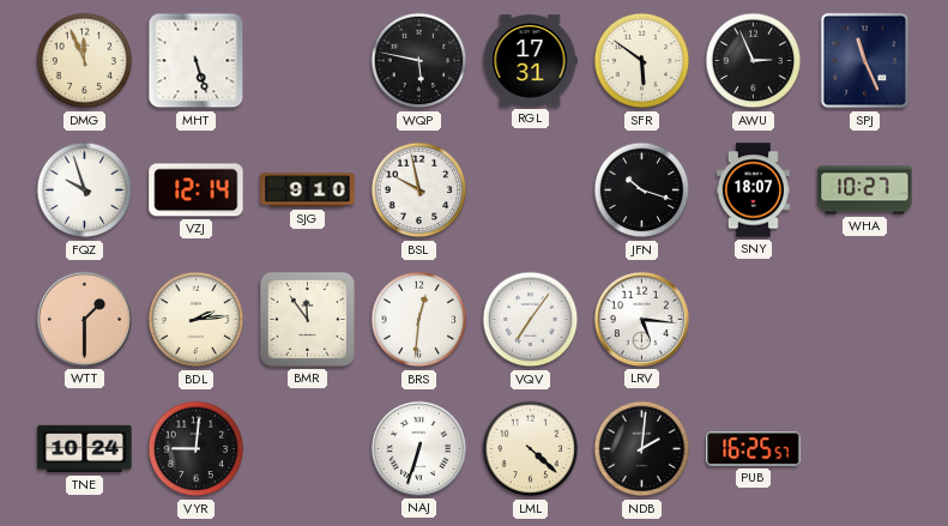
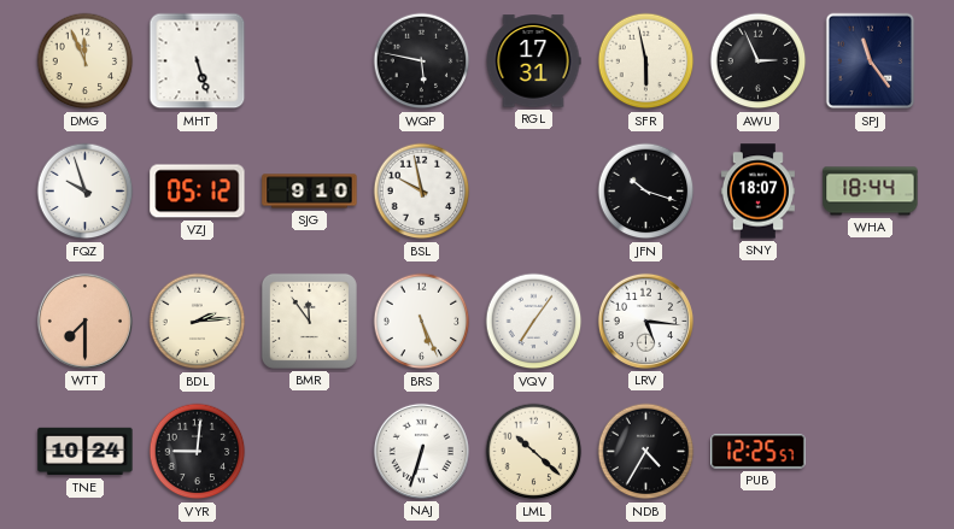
SFR: 5:51 -> 5:58
SPJ: 11:26 -> 11:24
VZJ: 12:14 -> 05:12
WHA: 10:27 -> 18:44
WTT: 1:30 -> 7:30
BRS: 12:31 -> 5:26
LML: 4:22 -> 10:22
NDB: 2:01 -> 4:35
PUB: 16:25 -> 12:25
